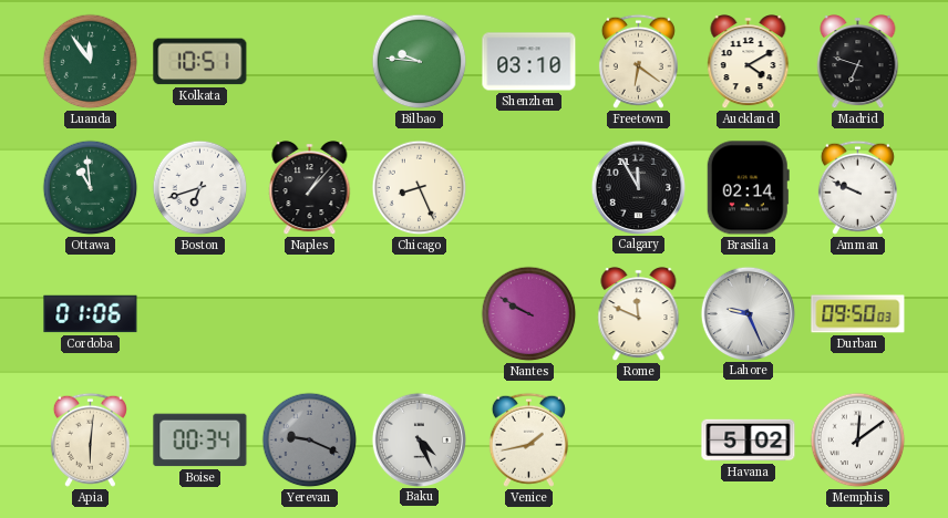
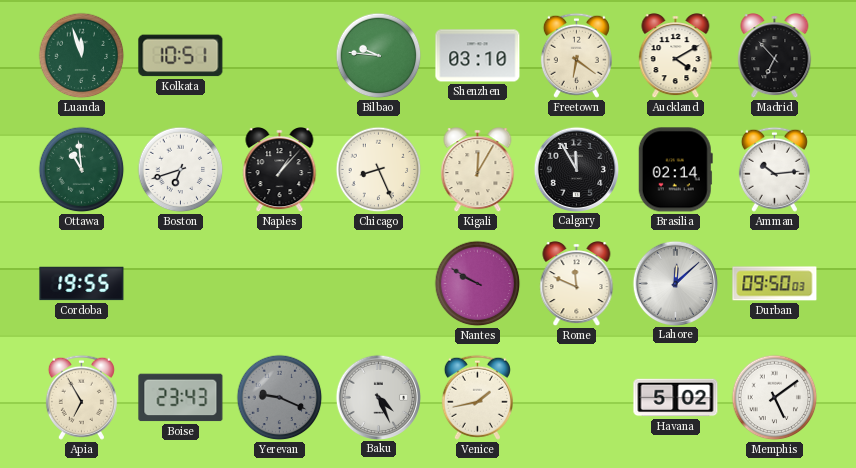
Luanda: 11:54 -> 11:57
Madrid: 6:48 -> 6:53
Kigali: none -> 12:05
Amman: 9:49 -> 10:14
Cordoba: 01:06 -> 19:55
Lahore: 9:26 -> 12:08
Apia: 6:01 -> 6:55
Boise: 00:34 -> 23:43
Memphis: 12:09 -> 5:09
